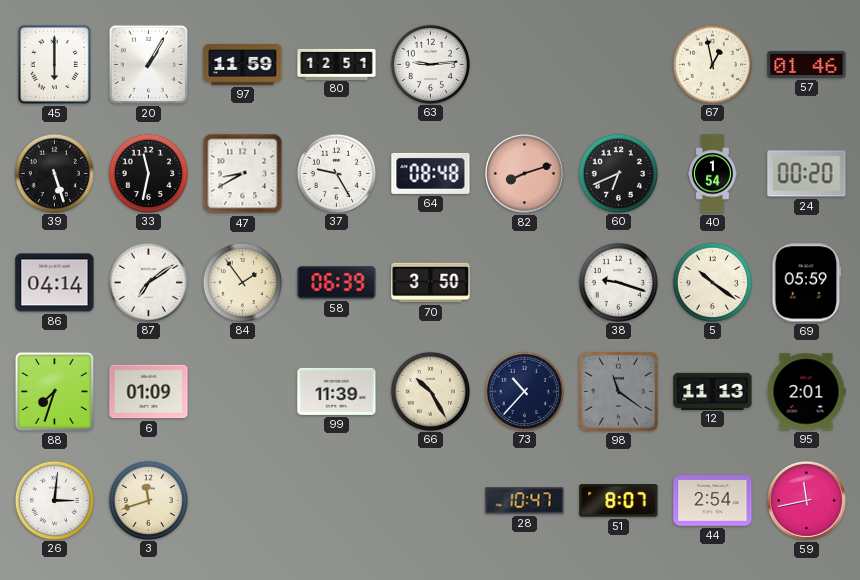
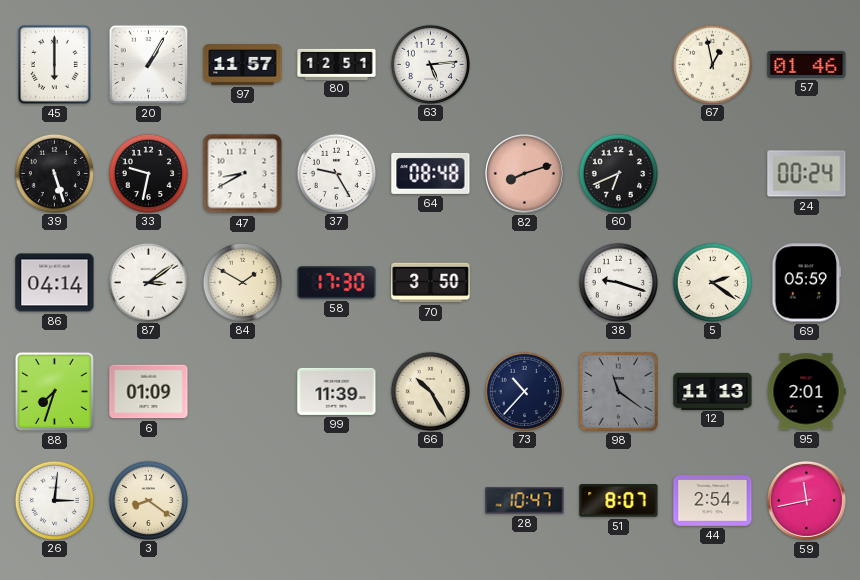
97: 11:59 -> 11:57
63: 9:14 -> 5:14
33: 11:32 -> 9:32
40: 1:54 -> none
24: 00:20 -> 00:24
87: 7:09 -> 3:09
84: 1:54 -> 1:50
58: 06:39 -> 17:30
5: 10:21 -> 2:21
3: 11:42 -> 8:21
